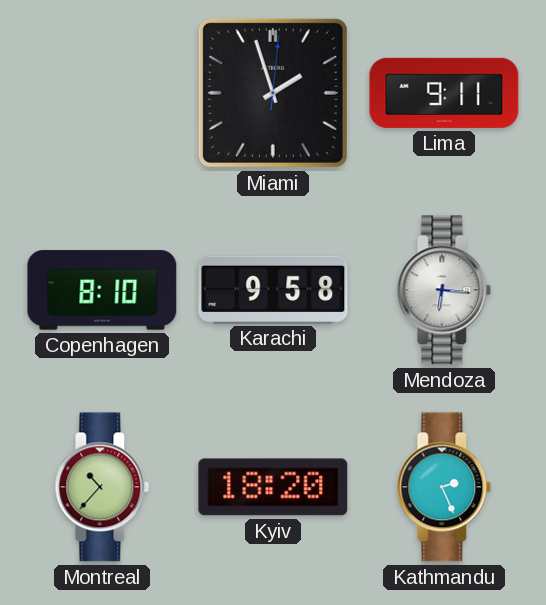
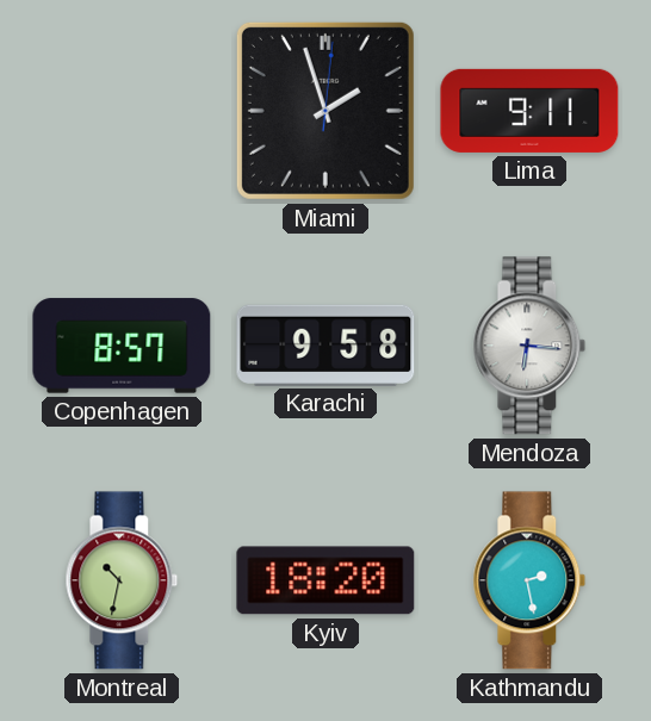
Copenhagen: 8:10 -> 8:57
Montreal: 10:37 -> 10:32
Kathmandu: 2:26 -> 2:28
